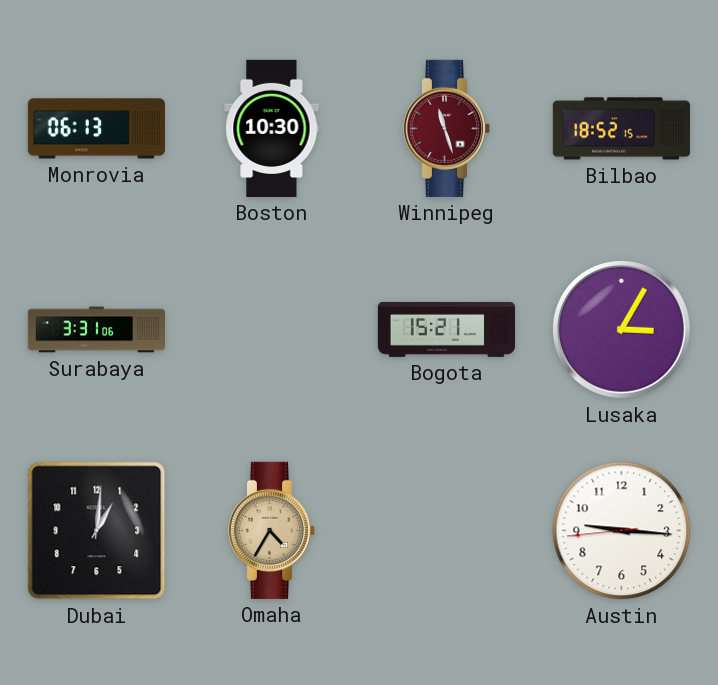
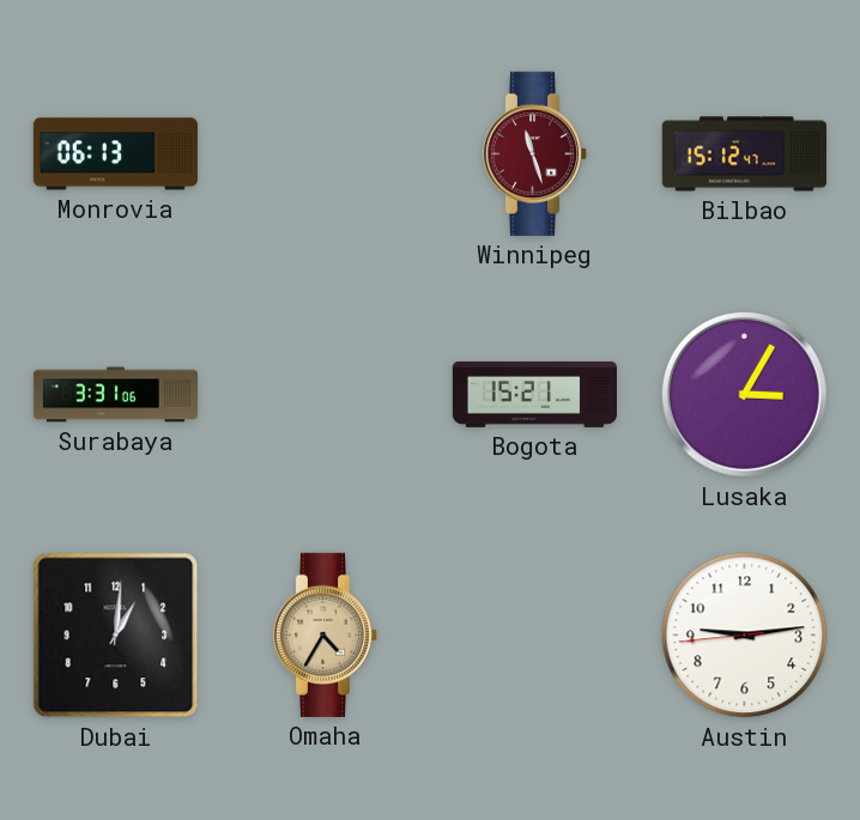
Boston: 10:30 -> none
Bilbao: 18:52 -> 15:12
Austin: 9:15 -> 9:13
